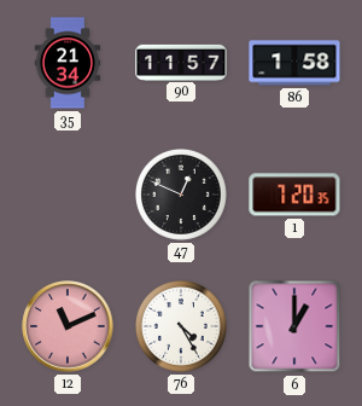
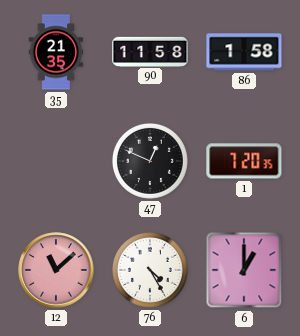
35: 21:34 -> 21:35
90: 11:57 -> 11:58
12: 11:11 -> 11:08
